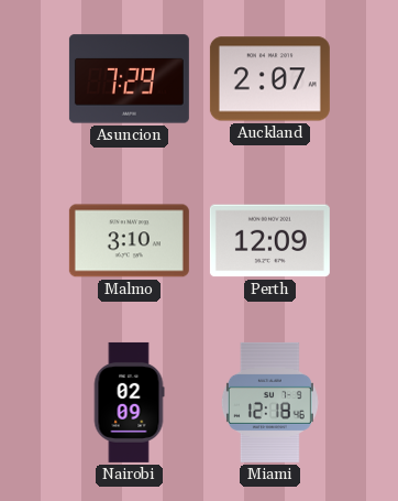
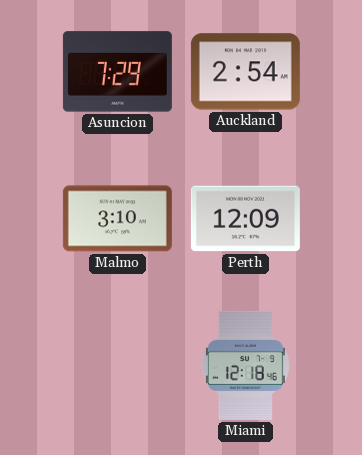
Auckland: 2:07 -> 2:54
Nairobi: 02:09 -> none
